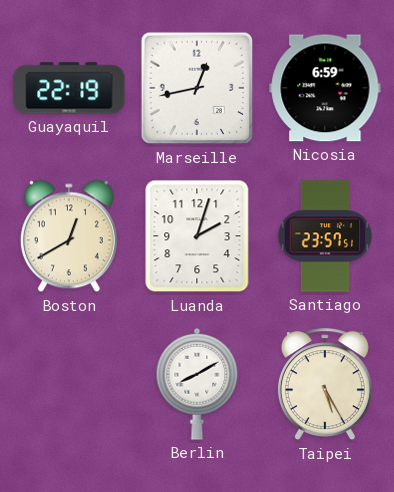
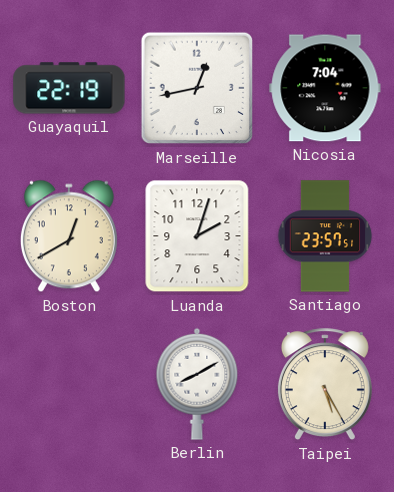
Nicosia: 6:59 -> 7:04
